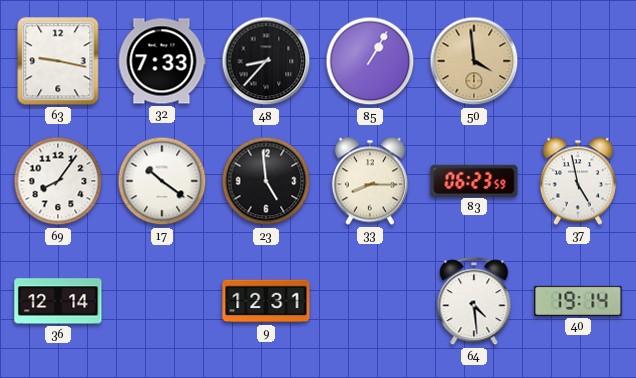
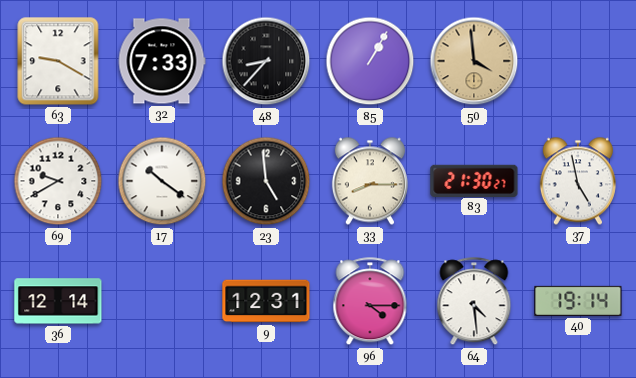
63: 9:17 -> 9:20
69: 8:06 -> 9:40
83: 06:23 -> 21:30
96: none -> 4:15
